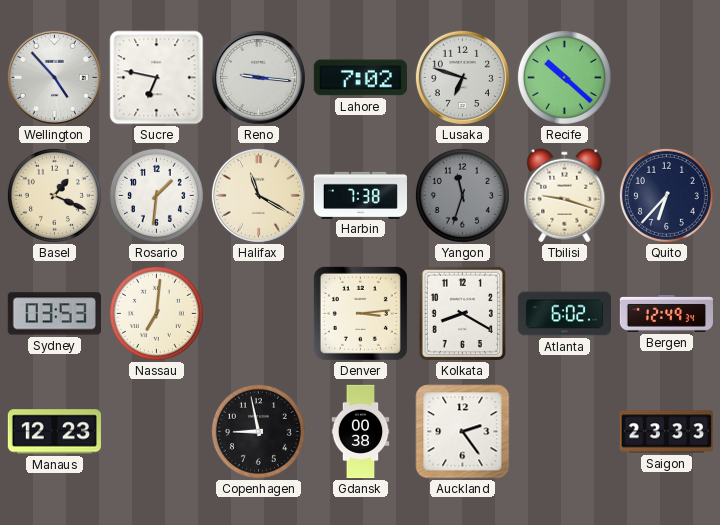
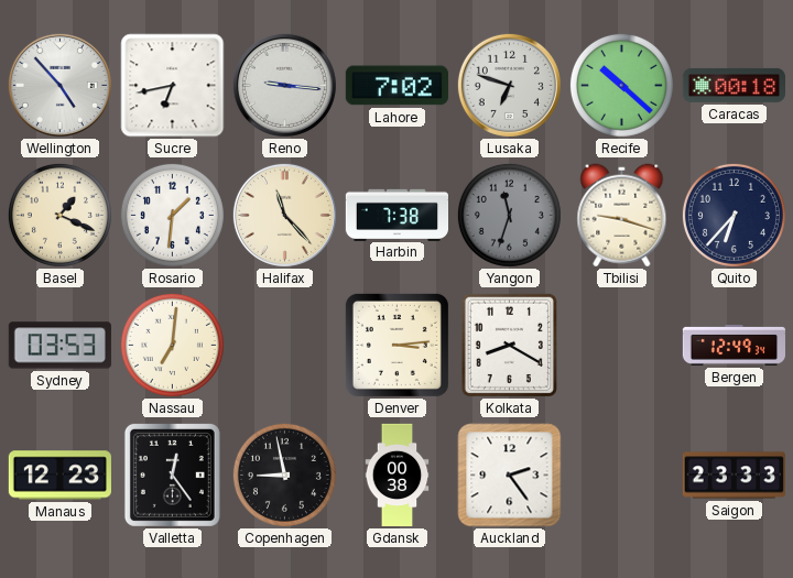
Sucre: 6:47 -> 6:43
Caracas: none -> 00:18
Halifax: 11:20 -> 11:23
Atlanta: 6:02 -> none
Valletta: none -> 12:24
